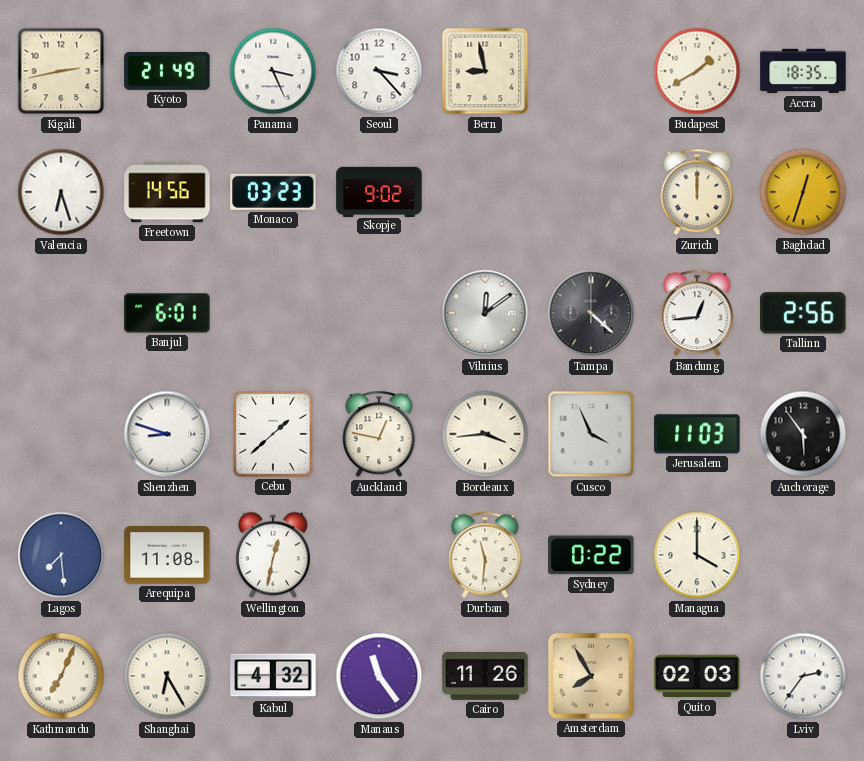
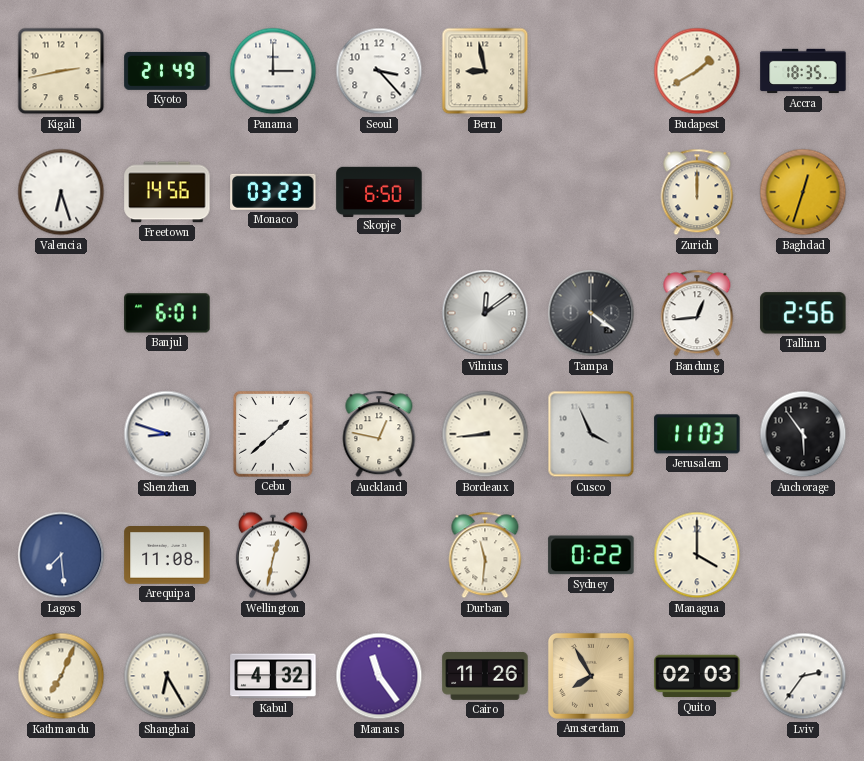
Panama: 3:26 -> 3:00
Skopje: 9:02 -> 6:50
Tampa: 4:22 -> 4:21
Bordeaux: 3:44 -> 8:44
